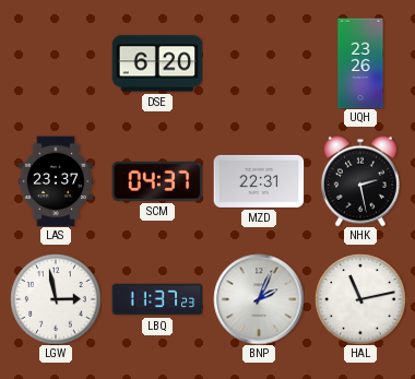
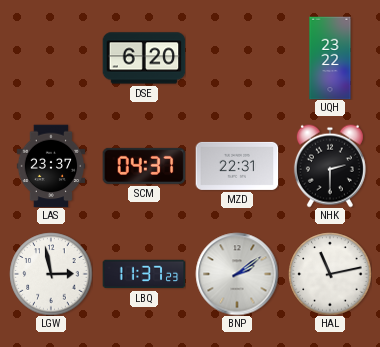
UQH: 23:26 -> 23:22
NHK: 2:28 -> 2:30
BNP: 2:04 -> 2:09
